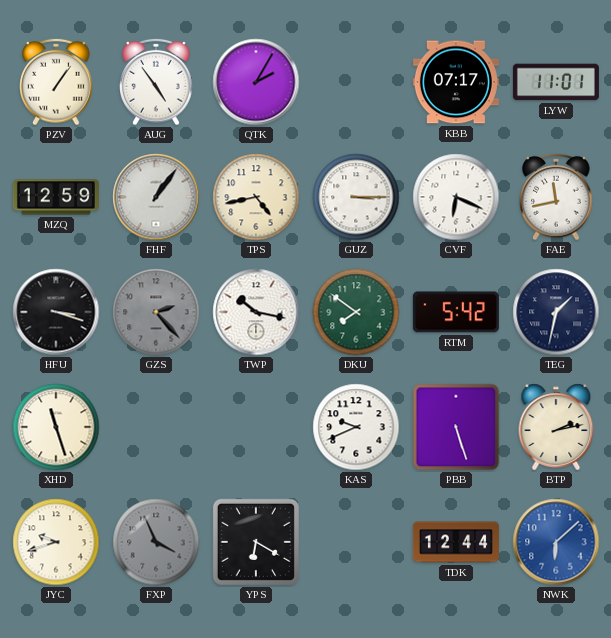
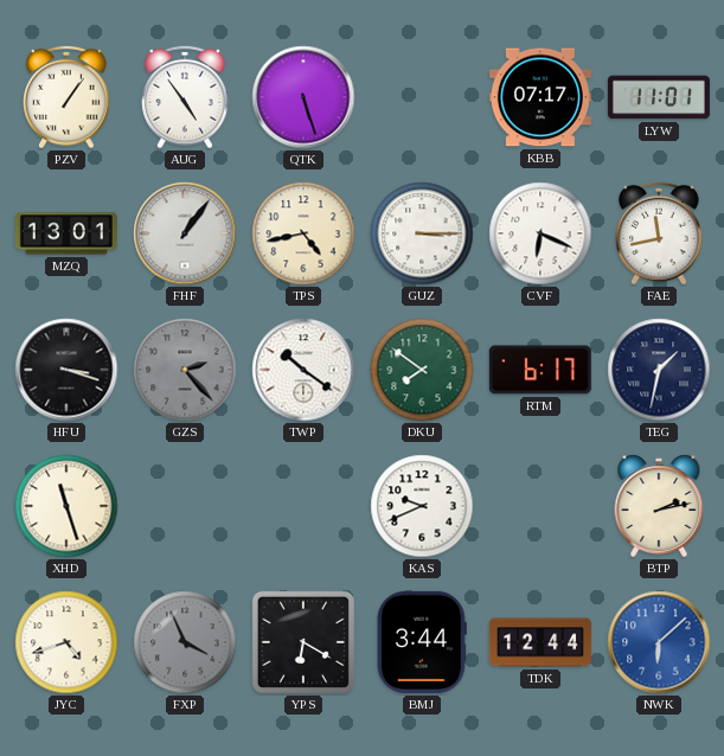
QTK: 2:05 -> 5:27
MZQ: 12:59 -> 13:01
TWP: 10:17 -> 10:21
RTM: 5:42 -> 6:17
PBB: 5:27 -> none
JYC: 9:42 -> 4:42
BMJ: none -> 3:44
